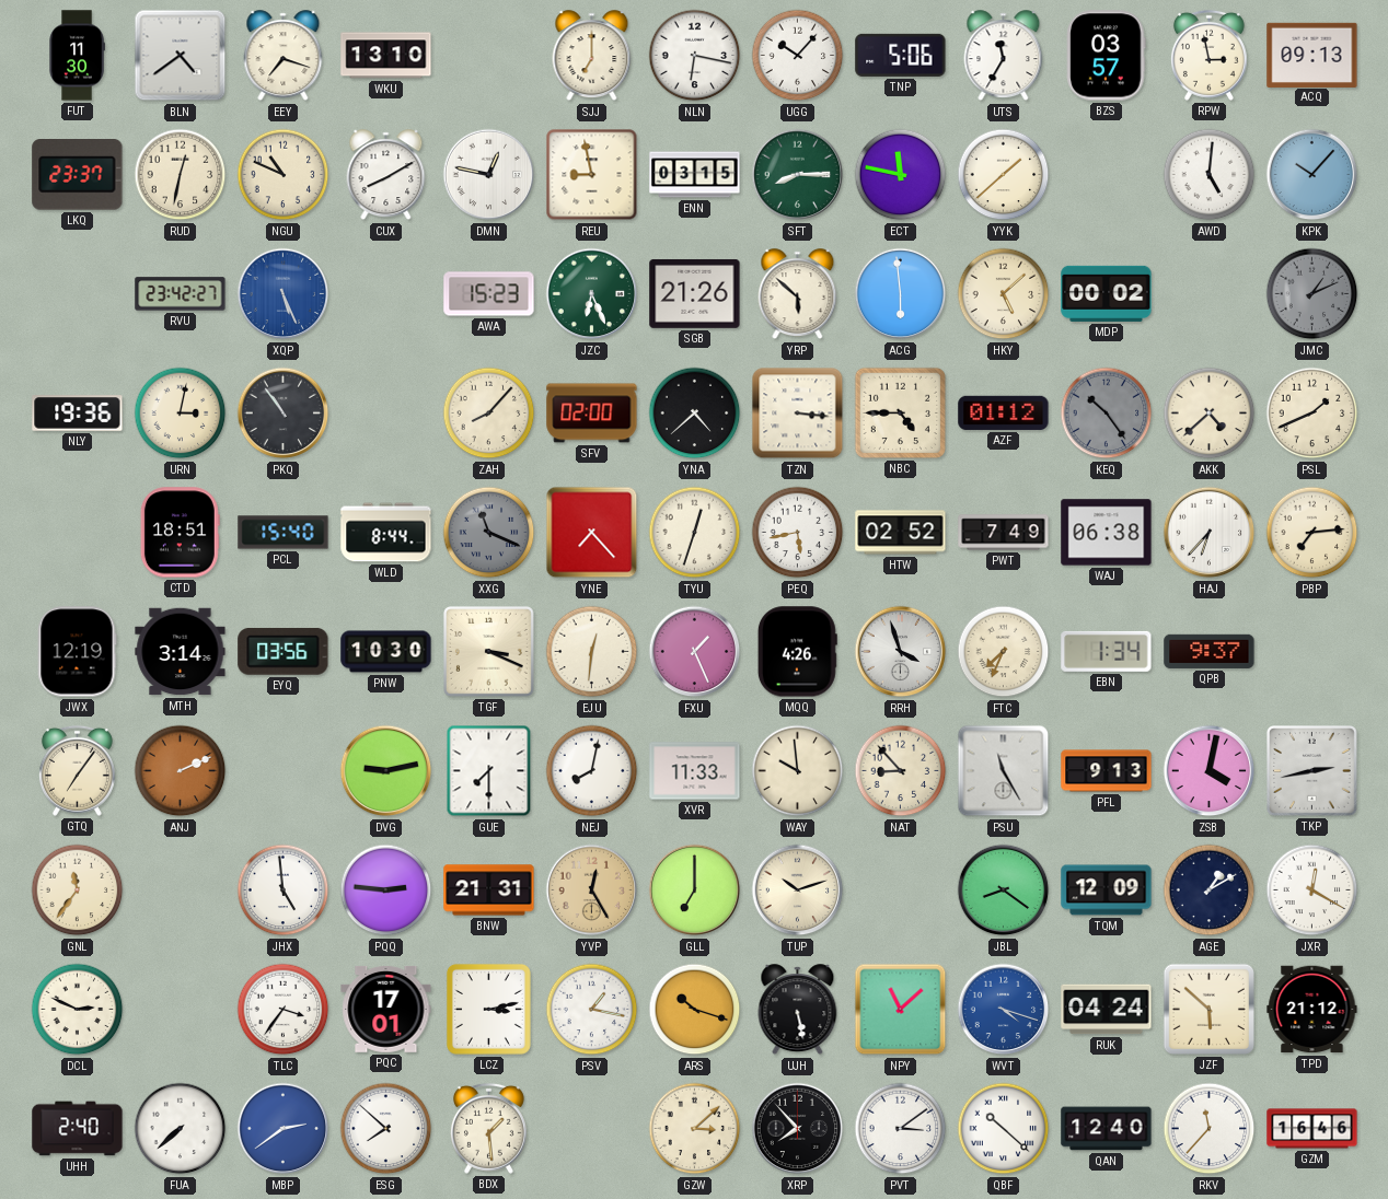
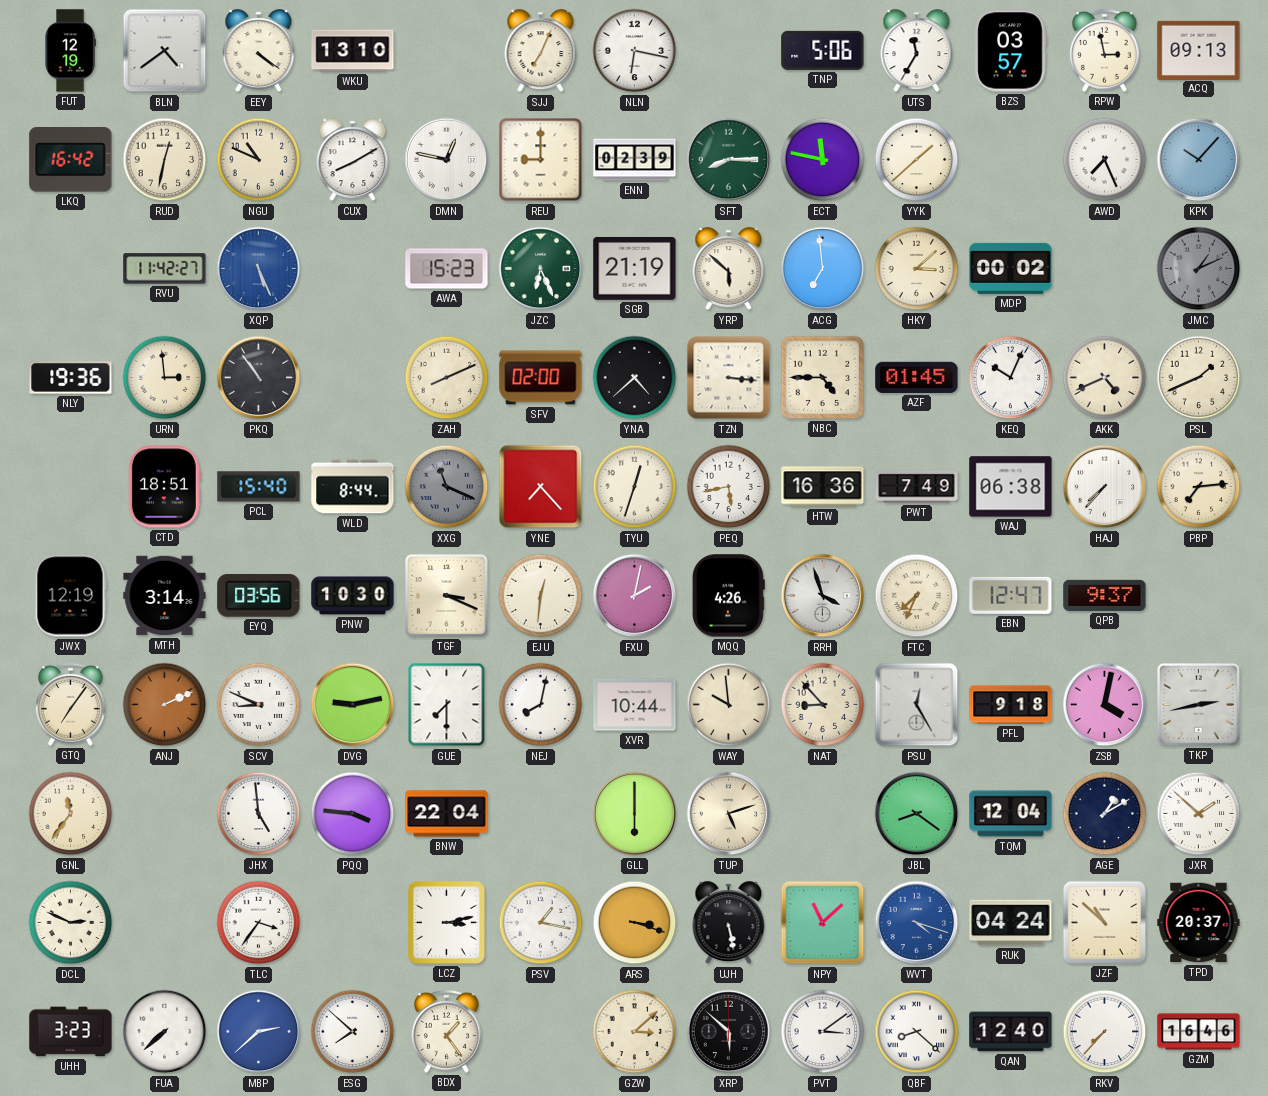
FUT: 11:30 -> 12:19
EEY: 7:18 -> 4:21
SJJ: 7:00 -> 7:04
UGG: 10:07 -> none
LKQ: 23:37 -> 16:42
REU: 8:58 -> 9:00
ENN: 03:15 -> 02:39
AWD: 5:01 -> 7:26
RVU: 23:42 -> 11:42
SGB: 21:26 -> 21:19
ACG: 5:59 -> 6:59
HKY: 5:08 -> 3:08
URN: 3:02 -> 2:59
ZAH: 8:07 -> 8:11
AZF: 01:12 -> 01:45
KEQ: 10:24 -> 10:04
KEQ dial: grey -> white
AKK: 4:38 -> 4:41
HTW: 02:52 -> 16:36
HAJ: 6:37 -> 7:37
FXU: 1:26 -> 2:02
EBN: 1:34 -> 12:47
SCV: none -> 8:49
XVR: 11:33 -> 10:44
PSU: 11:25 -> 12:25
PFL: 9:13 -> 9:18
PQQ: 2:46 -> 3:46
BNW: 21:31 -> 22:04
YVP: 12:25 -> none
GLL: 7:00 -> 6:00
TUP: 10:12 -> 5:12
TQM: 12:09 -> 12:04
JXR: 12:20 -> 1:52
PQC: 17:01 -> none
ARS: 10:18 -> 3:18
JZF: 5:52 -> 10:52
TPD: 21:12 -> 20:37
UHH: 2:40 -> 3:23
MBP: 2:39 -> 2:38
BDX: 1:29 -> 1:24
XRP: 7:53 -> 5:52
QBF: 10:22 -> 8:22
RKV: 11:37 -> 7:37
